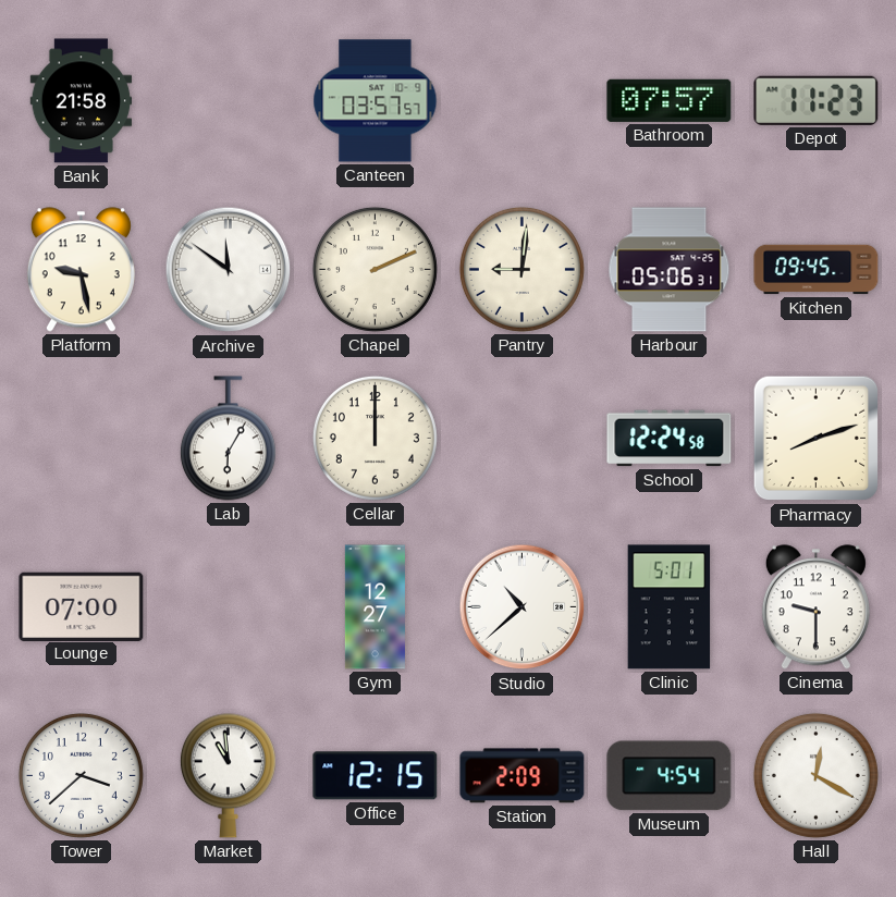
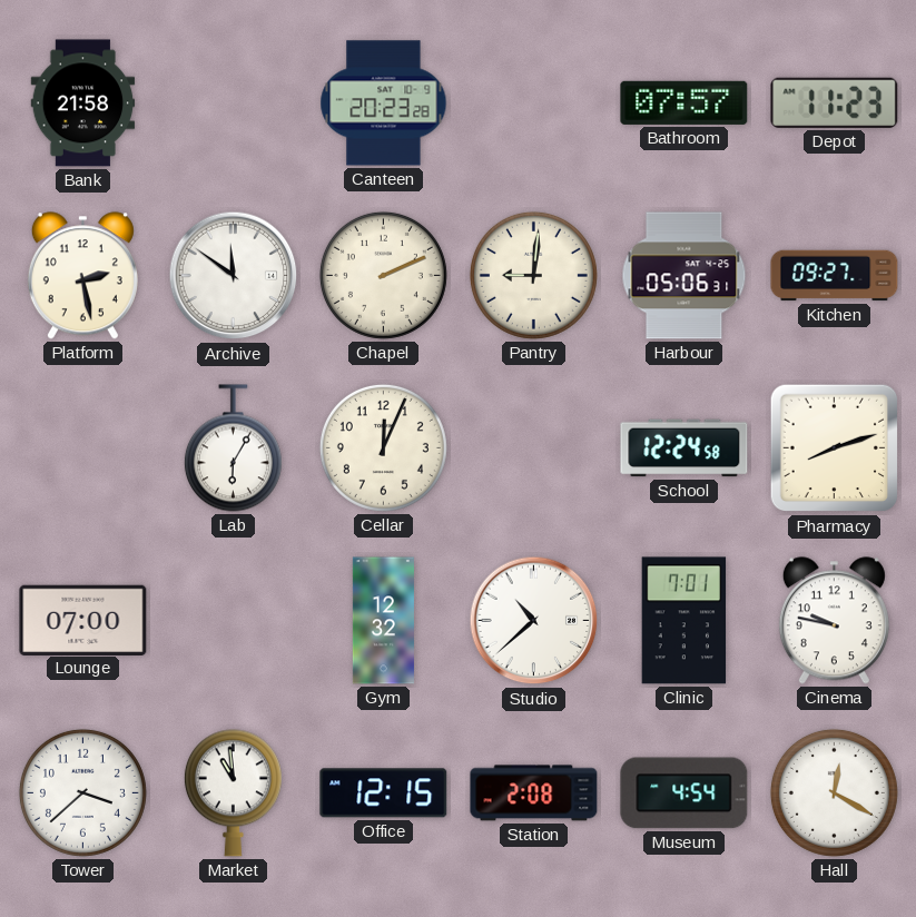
Canteen: 03:57 -> 20:23
Platform: 9:28 -> 2:28
Kitchen: 09:45 -> 09:27
Cellar: 12:00 -> 12:04
Gym: 12:27 -> 12:32
Clinic: 5:01 -> 7:01
Cinema: 9:30 -> 9:47
Station: 2:09 -> 2:08
